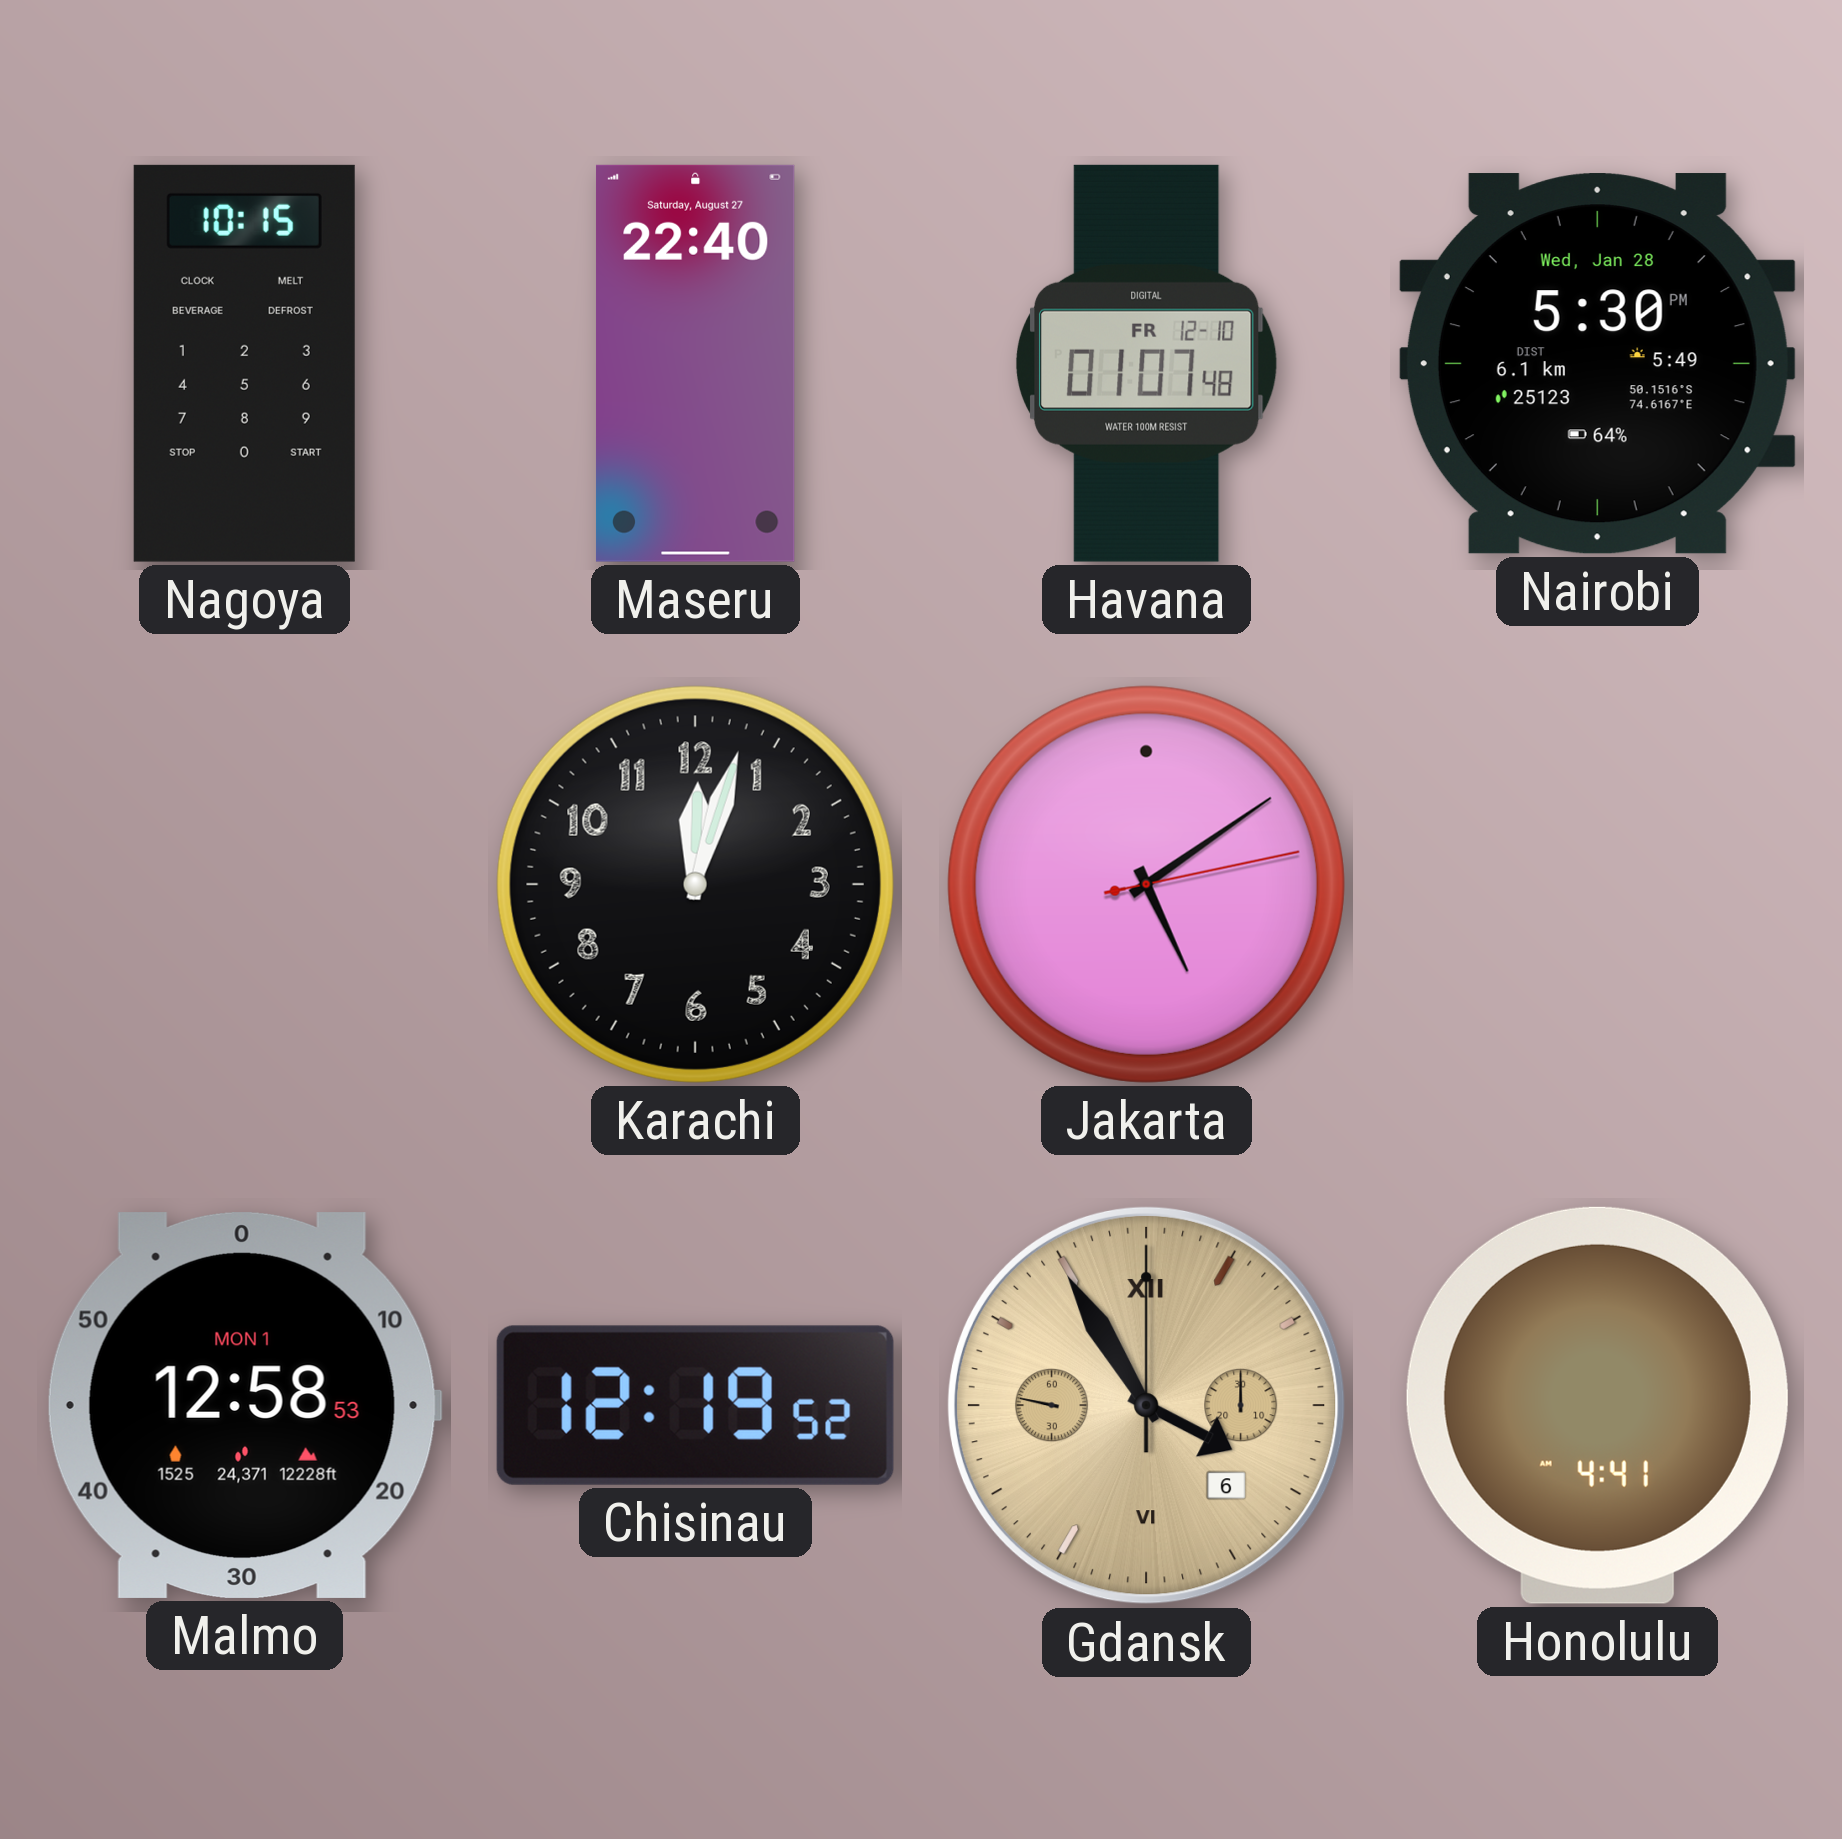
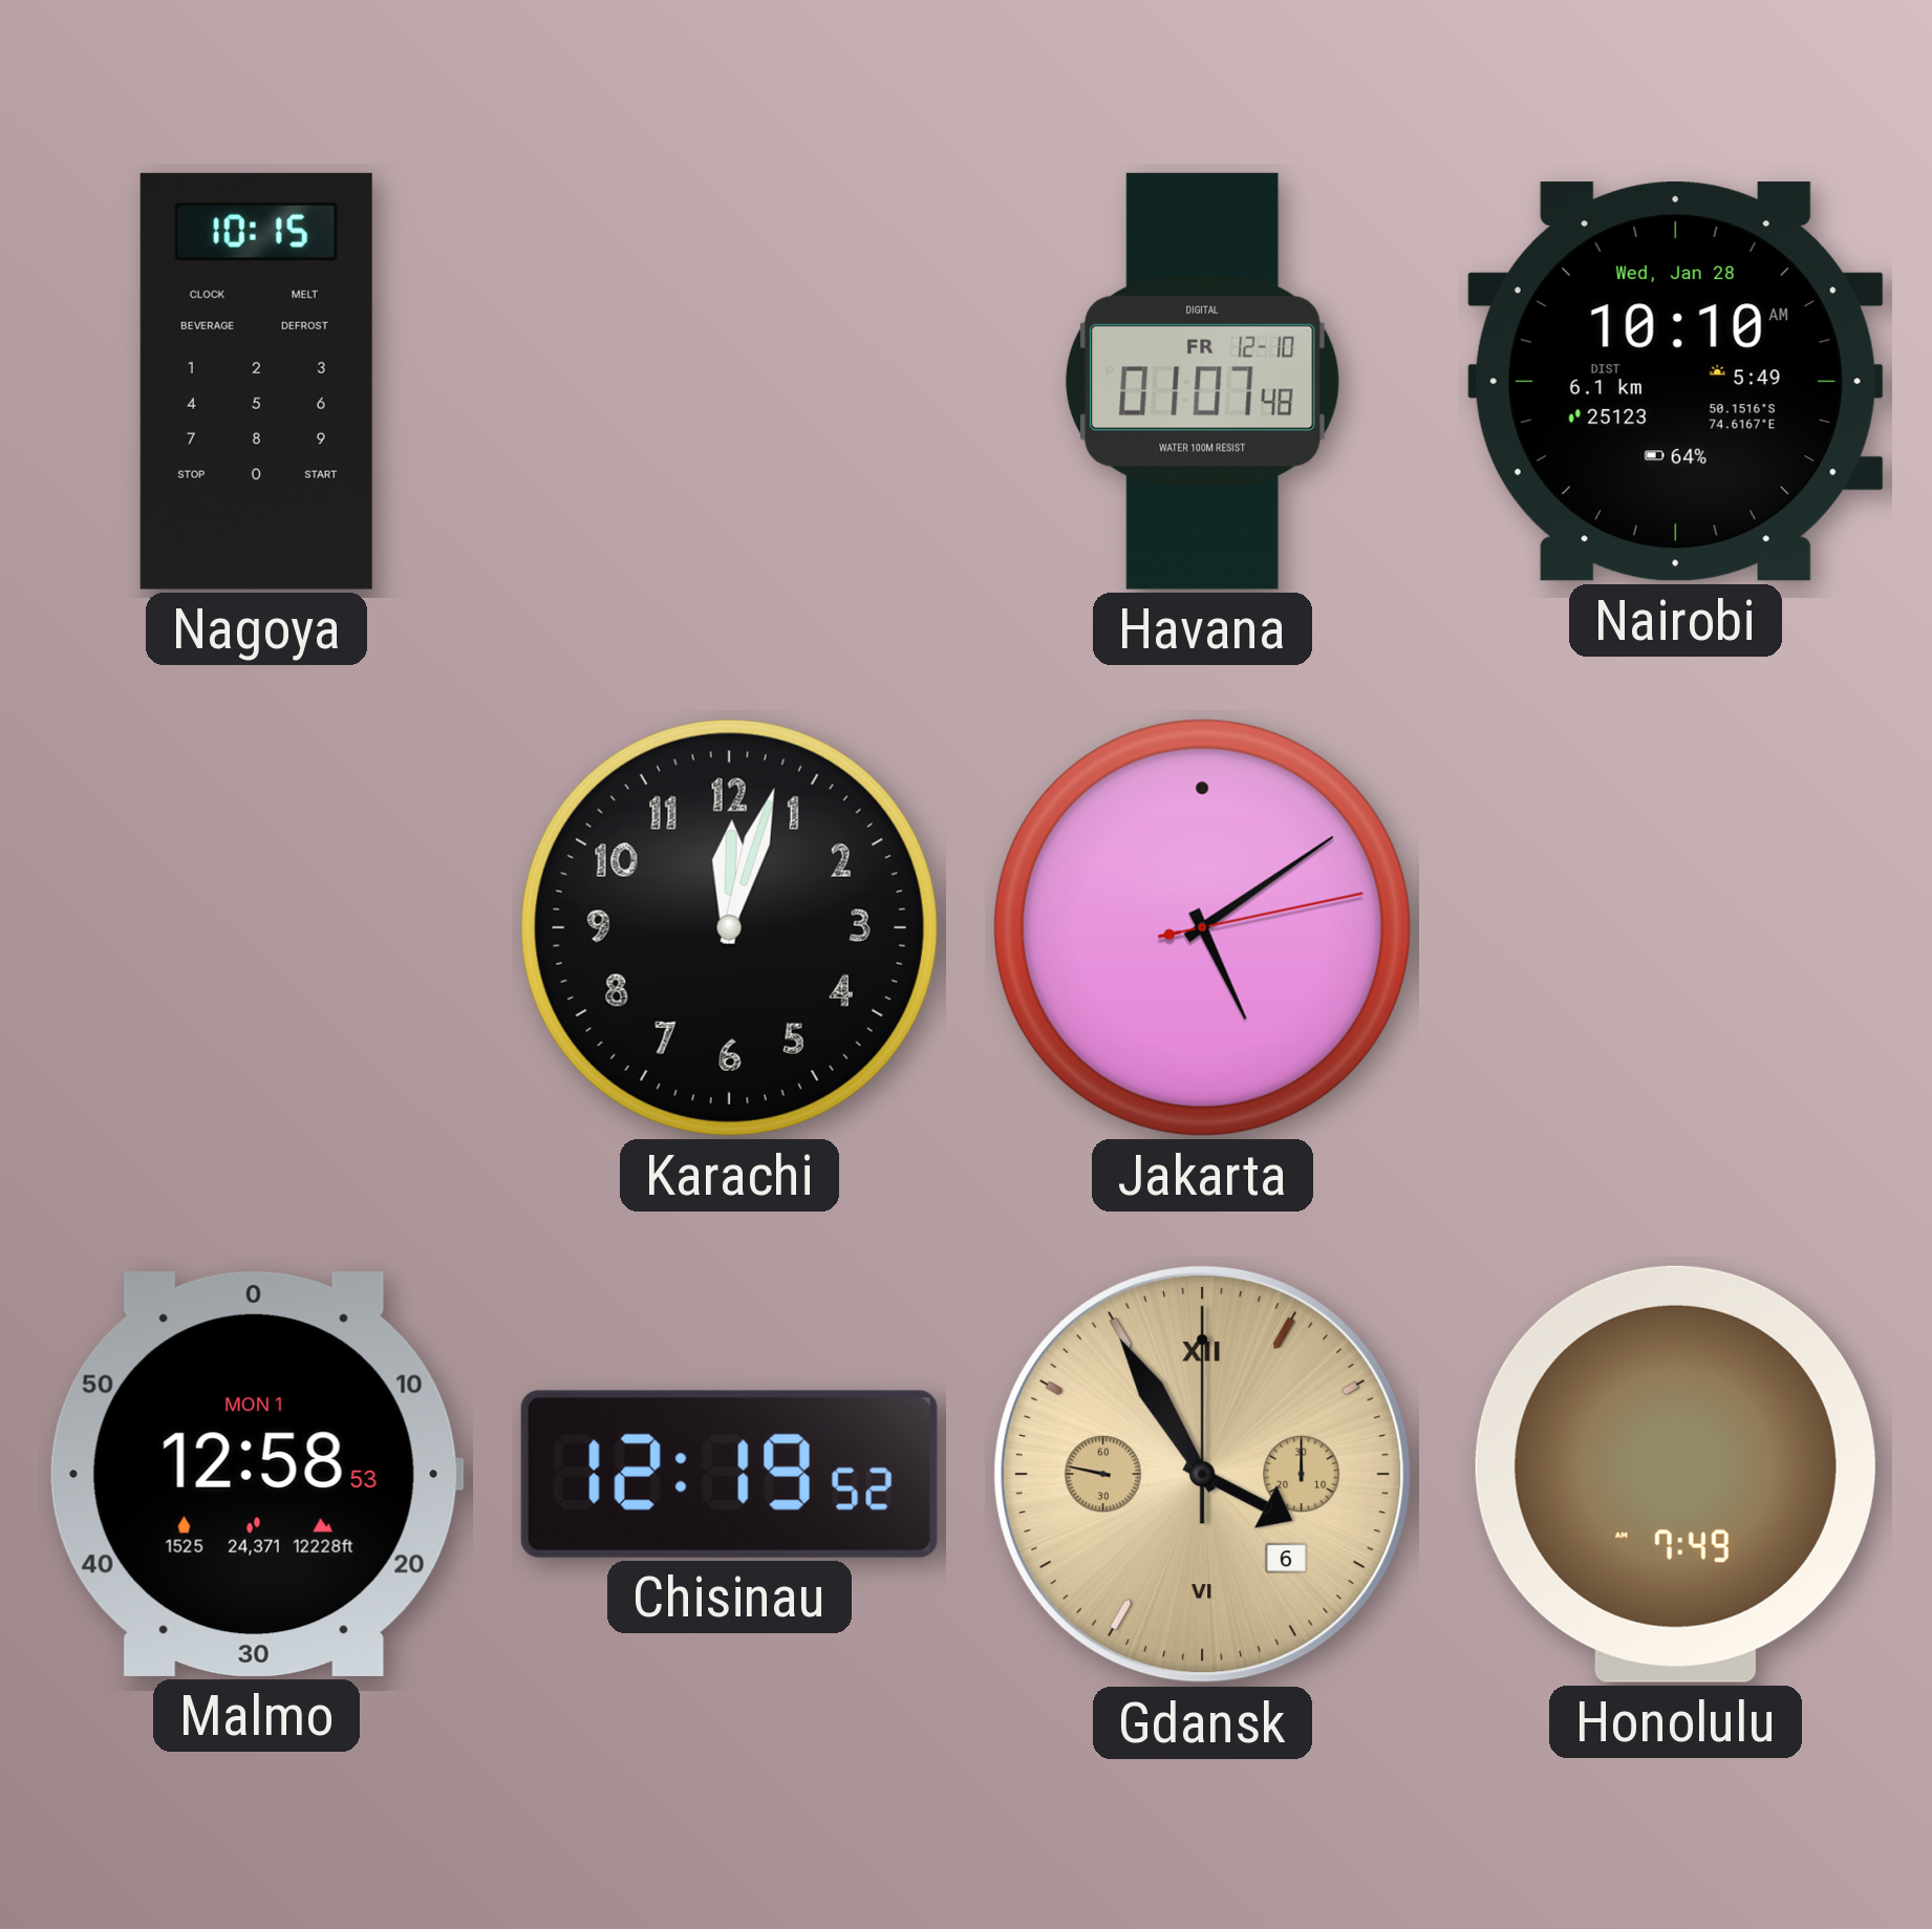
Maseru: 22:40 -> none
Nairobi: 5:30 -> 10:10
Honolulu: 4:41 -> 7:49
